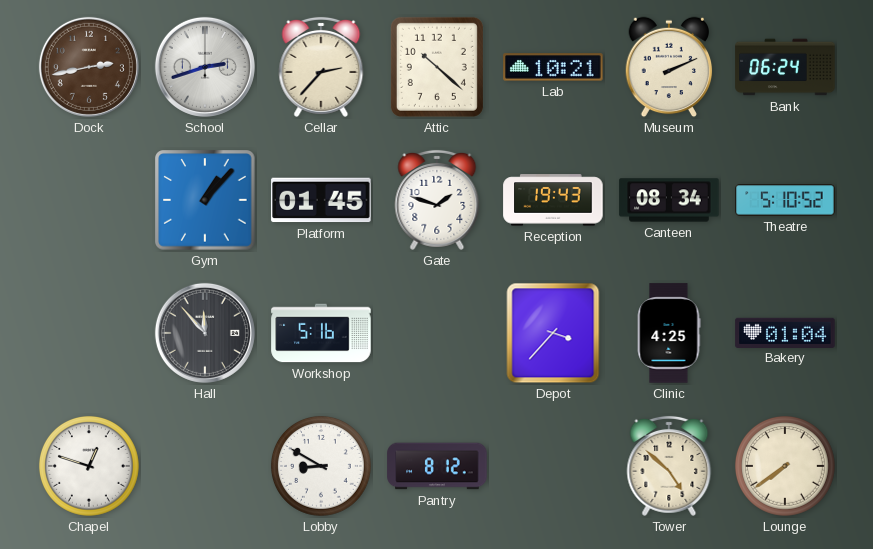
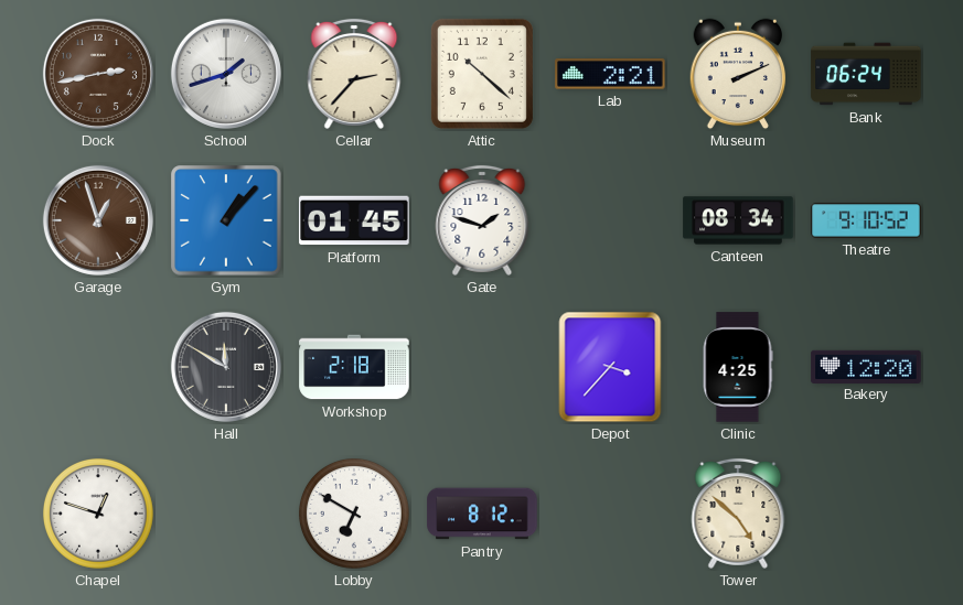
School: 2:42 -> 1:42
Lab: 10:21 -> 2:21
Garage: none -> 12:57
Reception: 19:43 -> none
Theatre: 5:10 -> 9:10
Hall: 11:53 -> 11:50
Workshop: 5:16 -> 2:18
Bakery: 01:04 -> 12:20
Lobby: 8:50 -> 6:50
Lounge: 7:39 -> none
